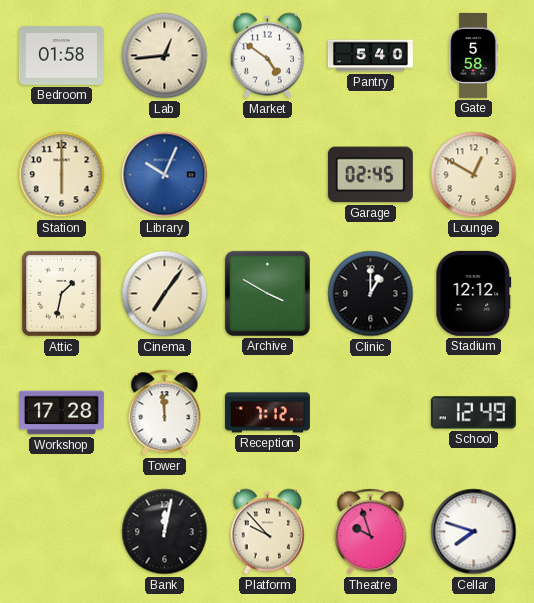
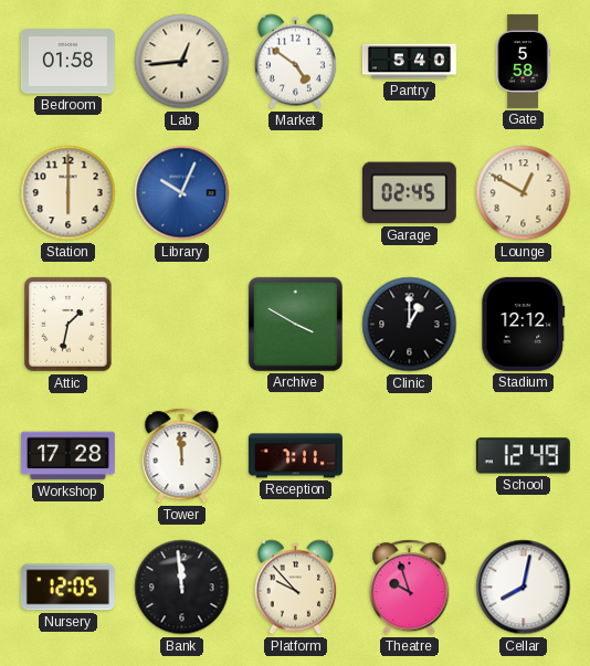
Cinema: 7:06 -> none
Reception: 7:12 -> 7:11
Nursery: none -> 12:05
Bank: 12:02 -> 11:59
Cellar: 7:48 -> 8:02
